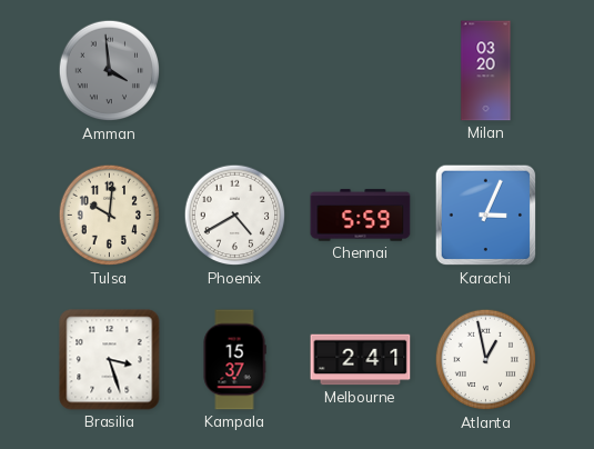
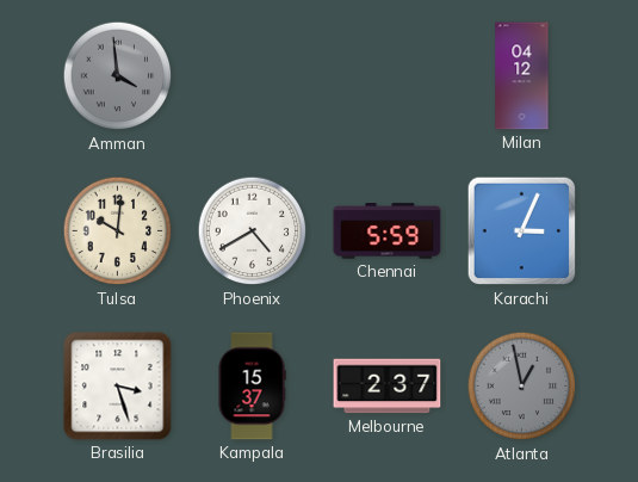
Milan: 03:20 -> 04:12
Melbourne: 2:41 -> 2:37
Atlanta dial: white -> grey
